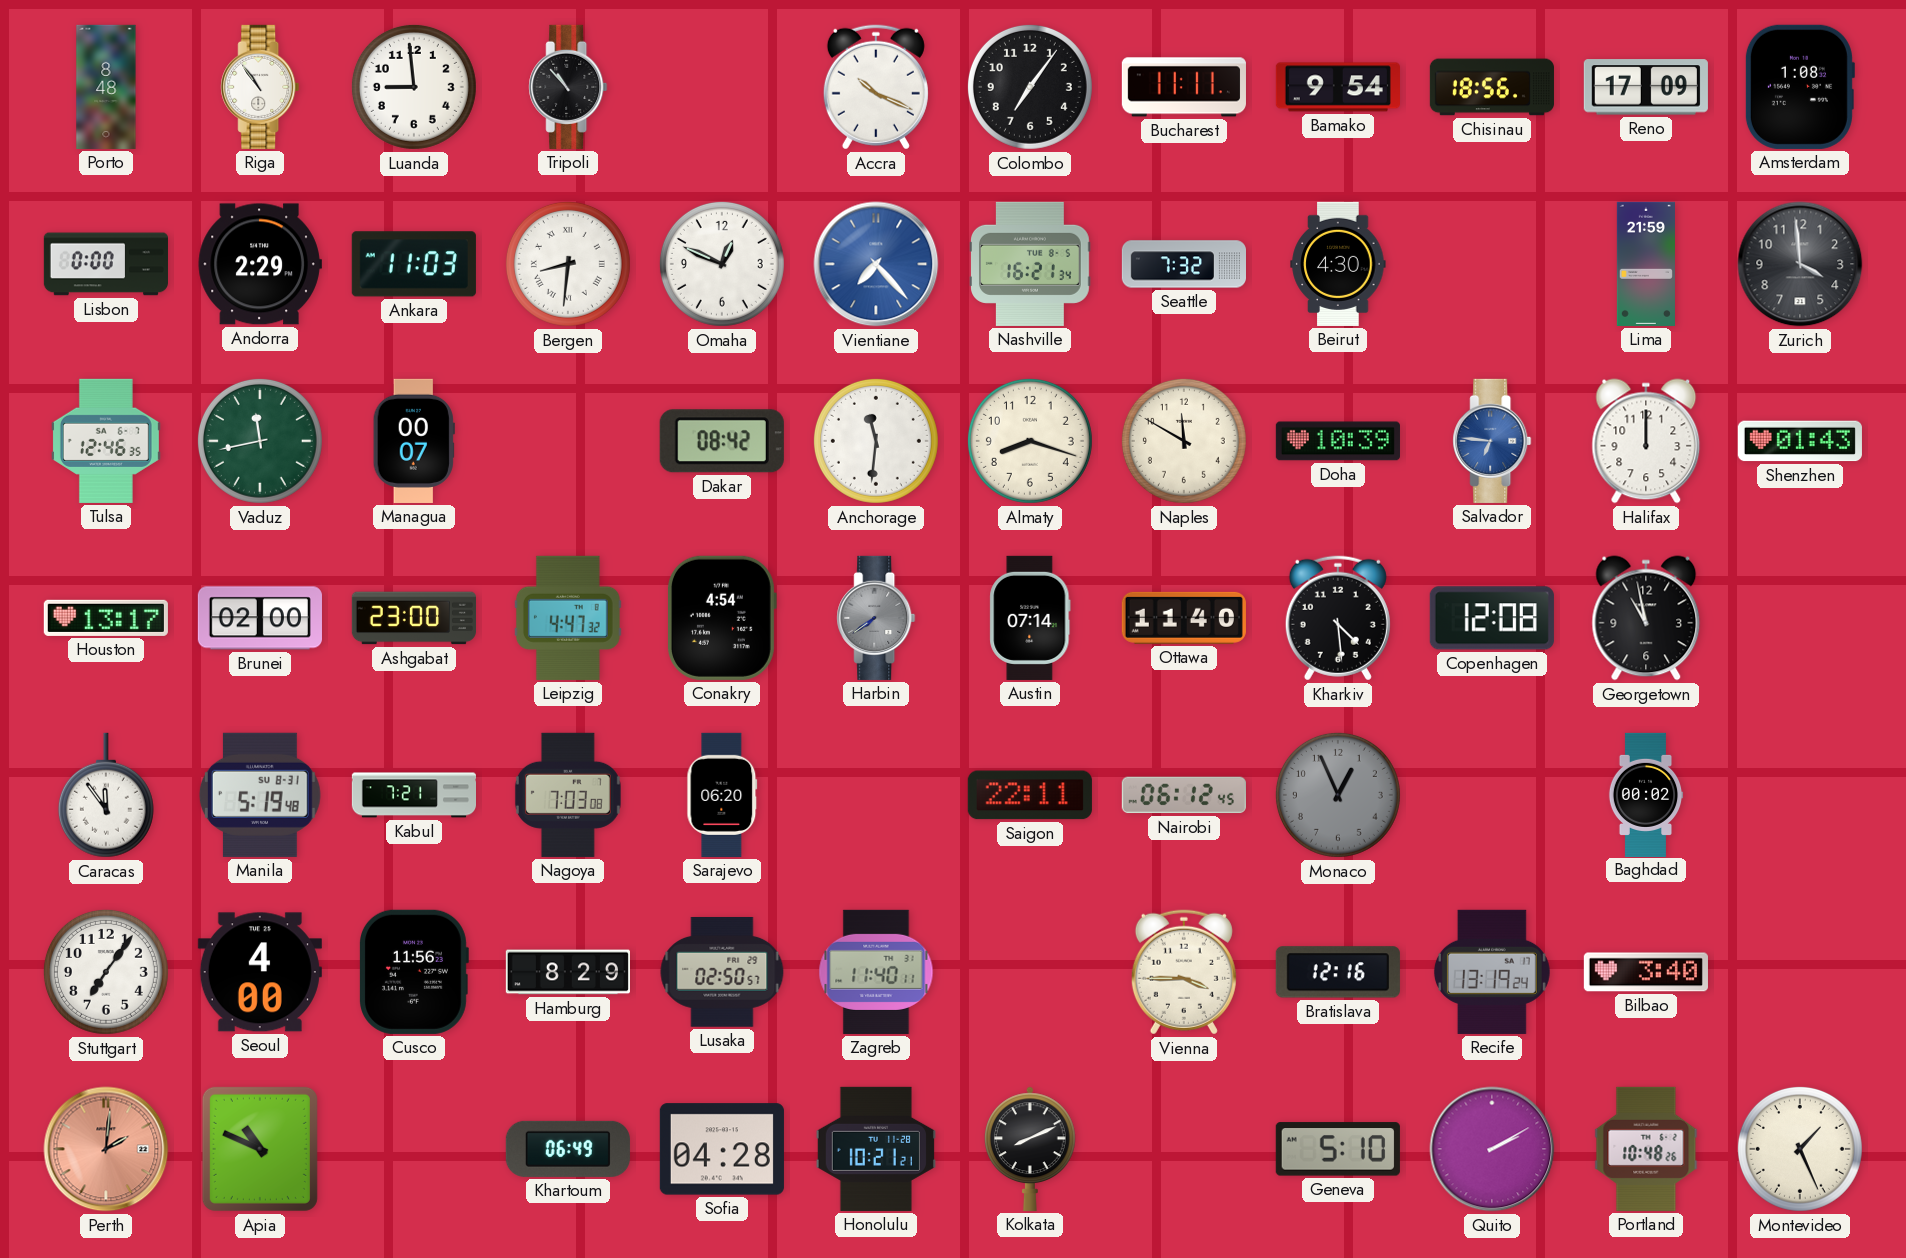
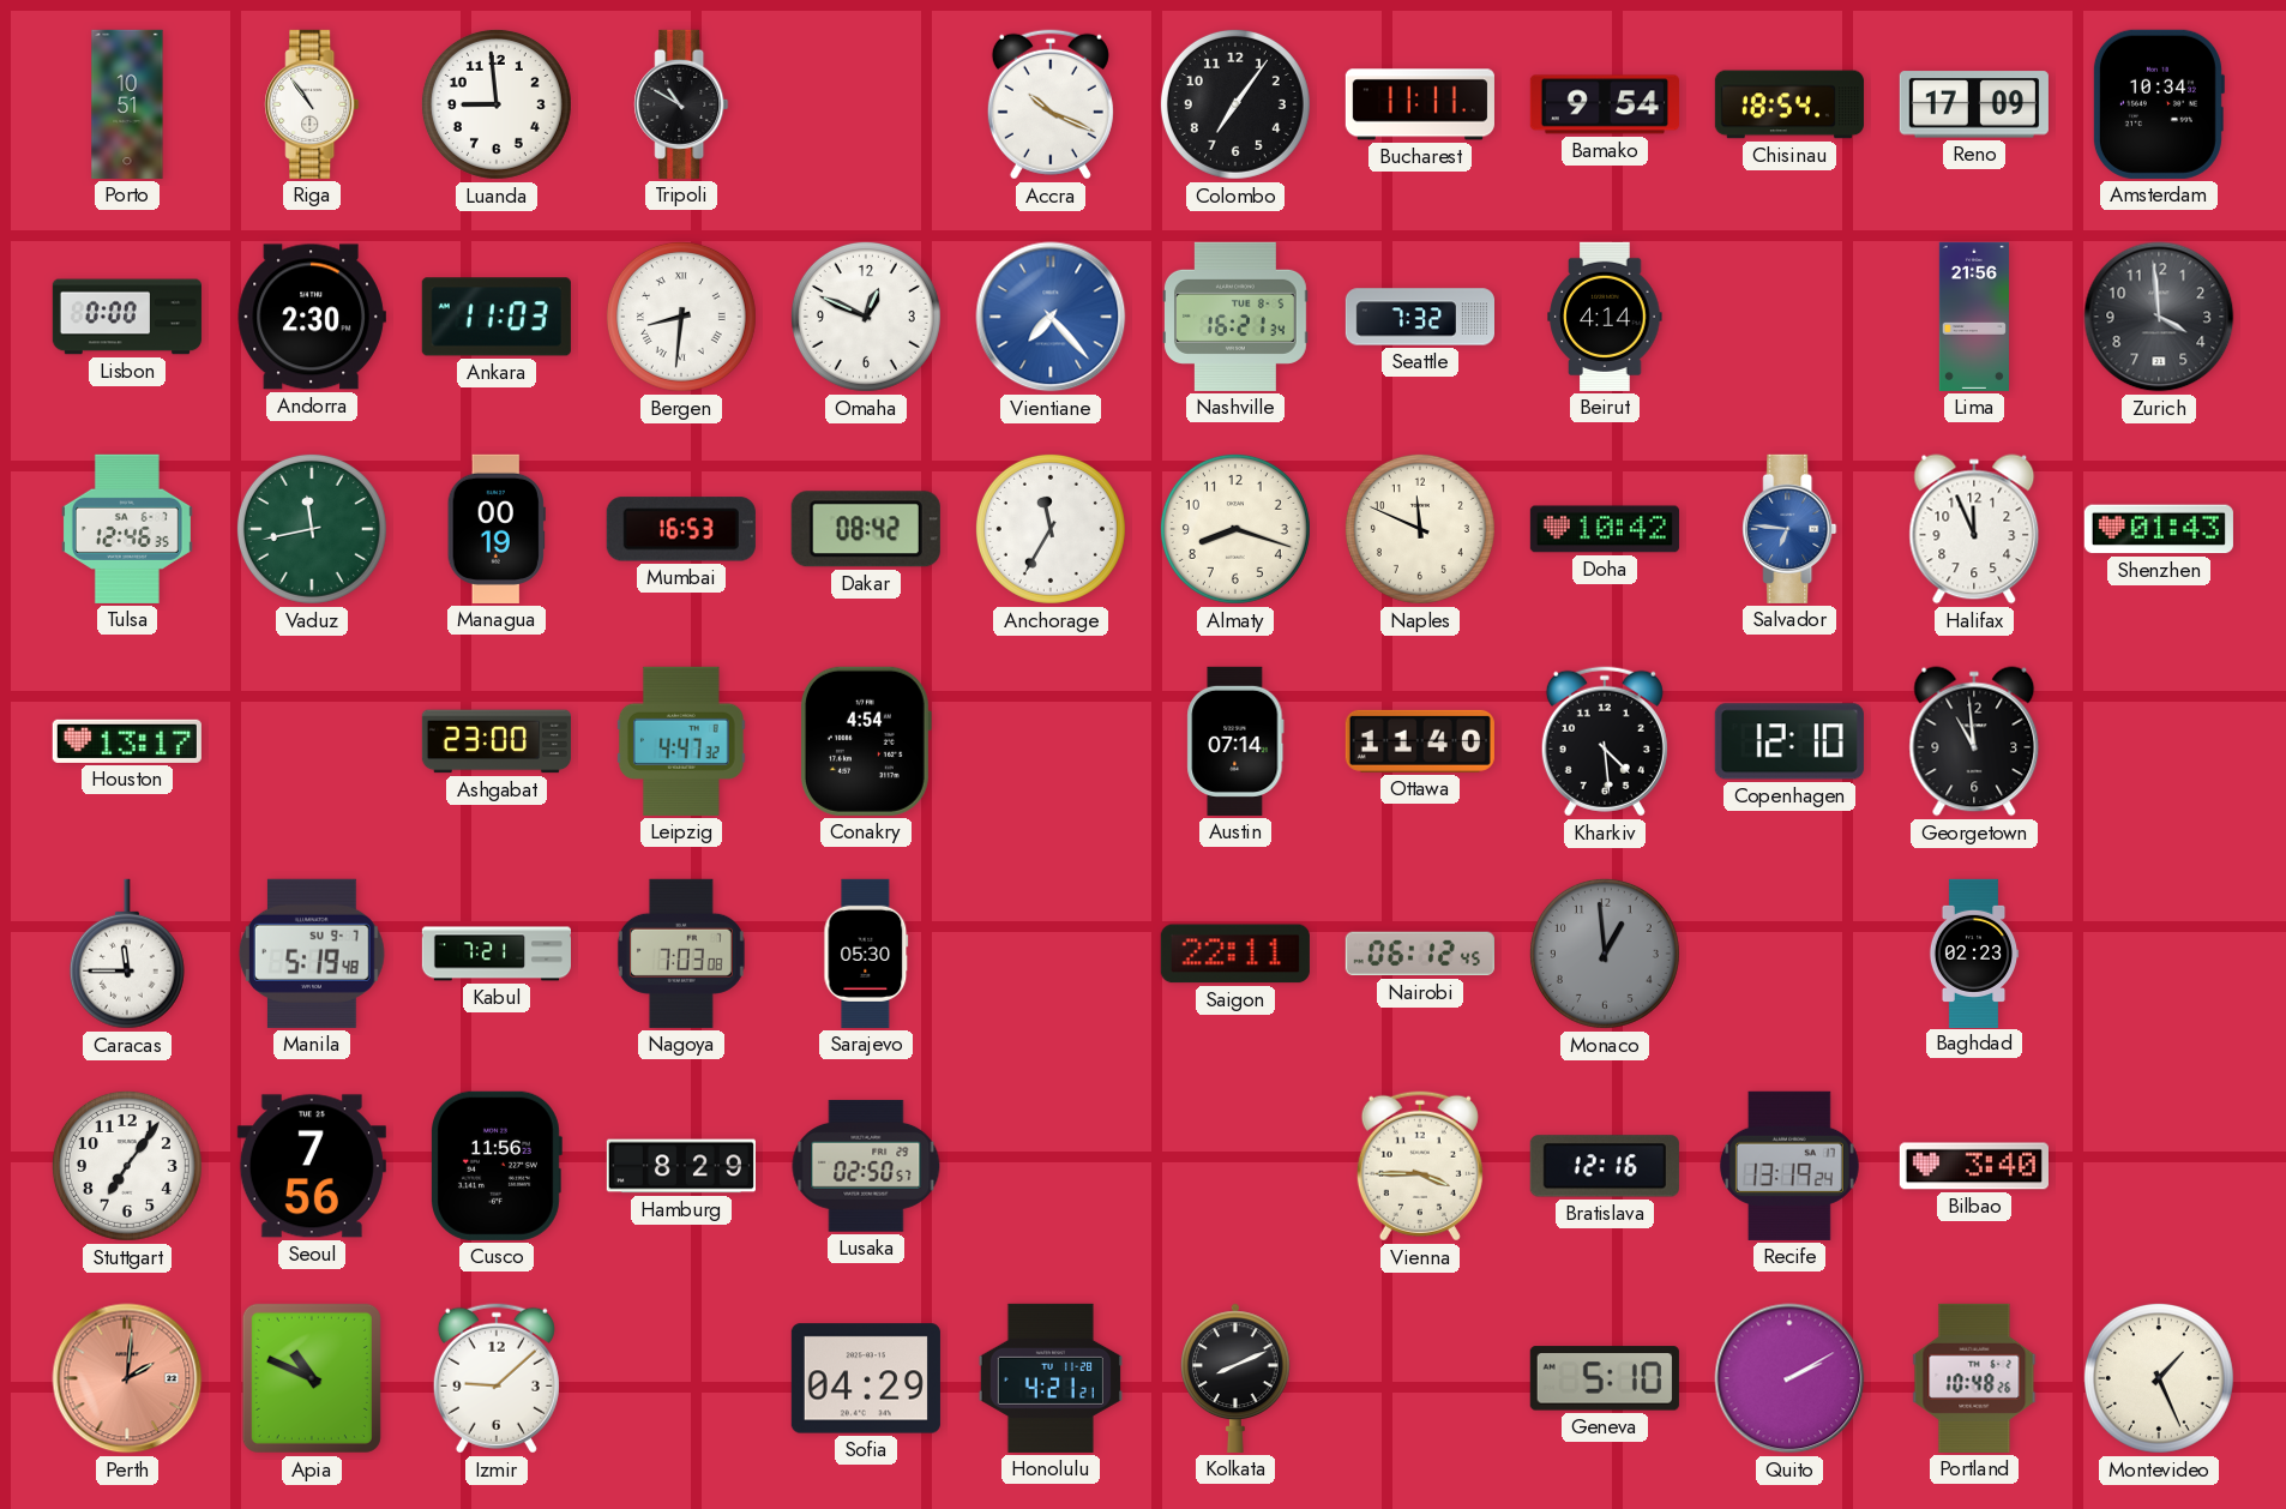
Porto: 8:48 -> 10:51
Tripoli: 10:53 -> 10:50
Chisinau: 18:56 -> 18:54
Amsterdam: 1:08 -> 10:34
Andorra: 2:29 -> 2:30
Beirut: 4:30 -> 4:14
Lima: 21:59 -> 21:56
Managua: 00:07 -> 00:19
Mumbai: none -> 16:53
Anchorage: 11:31 -> 11:35
Naples: 11:50 -> 11:49
Doha: 10:39 -> 10:42
Halifax: 12:00 -> 11:56
Brunei: 02:00 -> none
Harbin: 7:39 -> none
Copenhagen: 12:08 -> 12:10
Georgetown: 10:58 -> 10:59
Caracas: 11:54 -> 11:45
Manila date: SU 8-31 -> SU 9-7
Sarajevo: 06:20 -> 05:30
Monaco: 12:56 -> 12:59
Baghdad: 00:02 -> 02:23
Seoul: 4:00 -> 7:56
Zagreb: 11:40 -> none
Izmir: none -> 9:08
Khartoum: 06:49 -> none
Sofia: 04:28 -> 04:29
Honolulu: 10:21 -> 4:21
